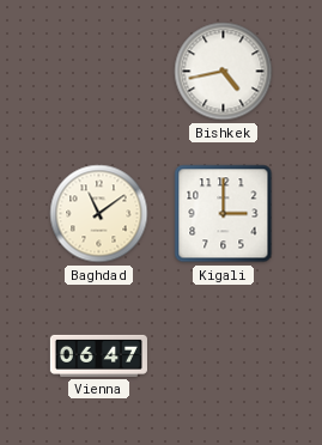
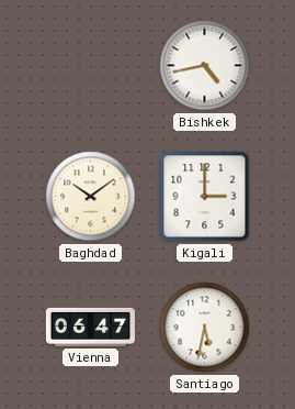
Baghdad: 11:09 -> 10:09
Santiago: none -> 5:32
